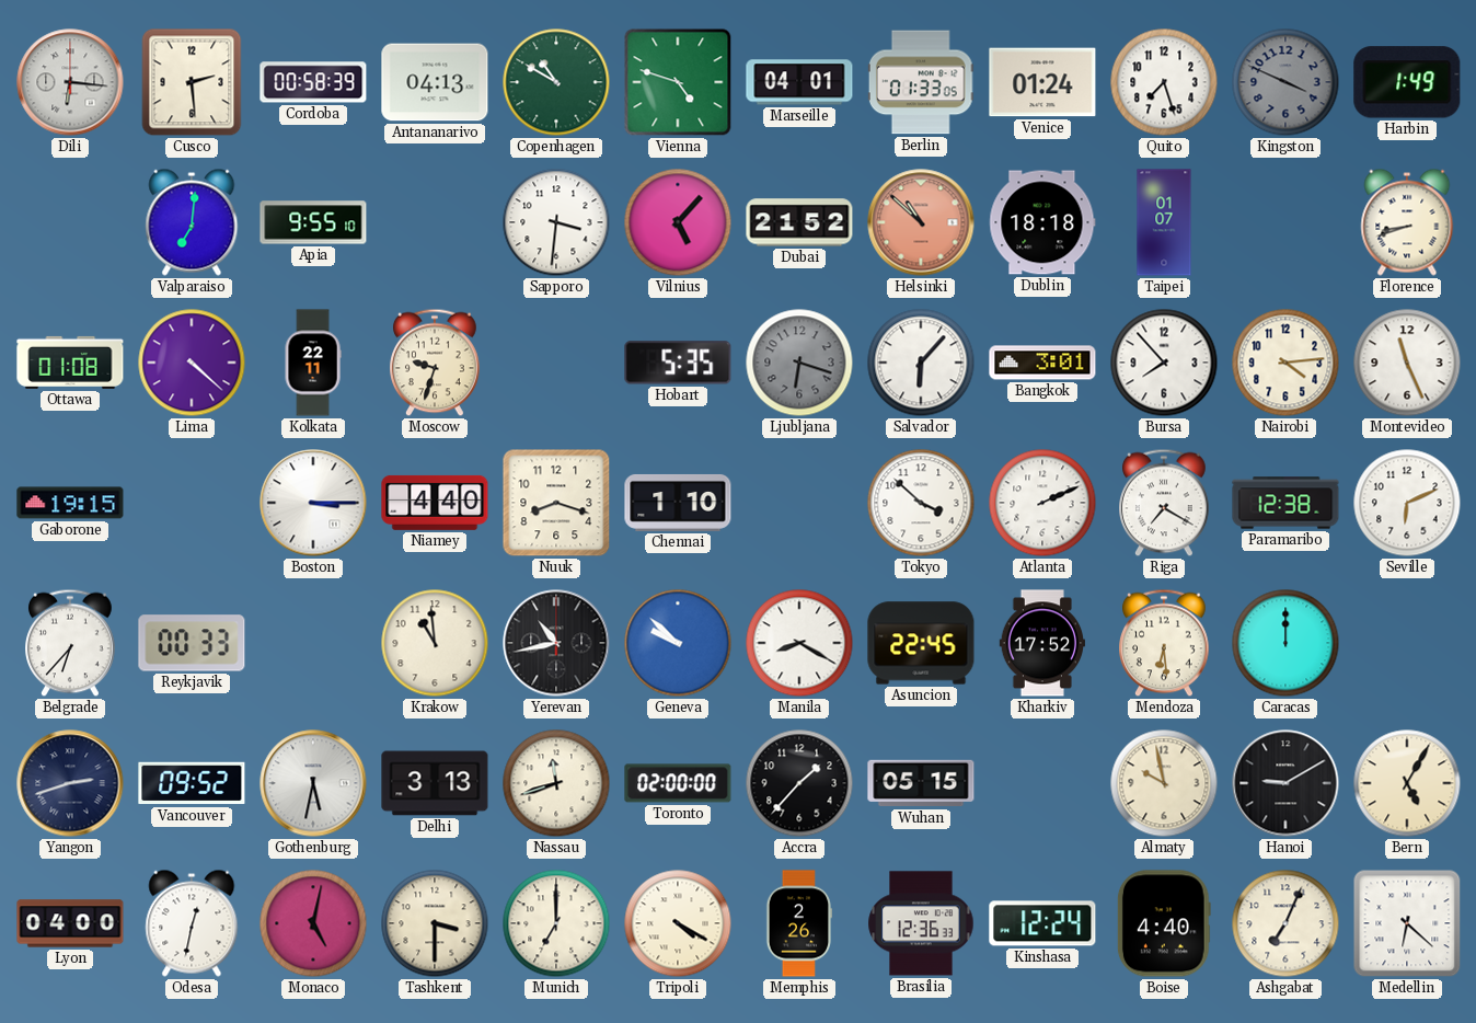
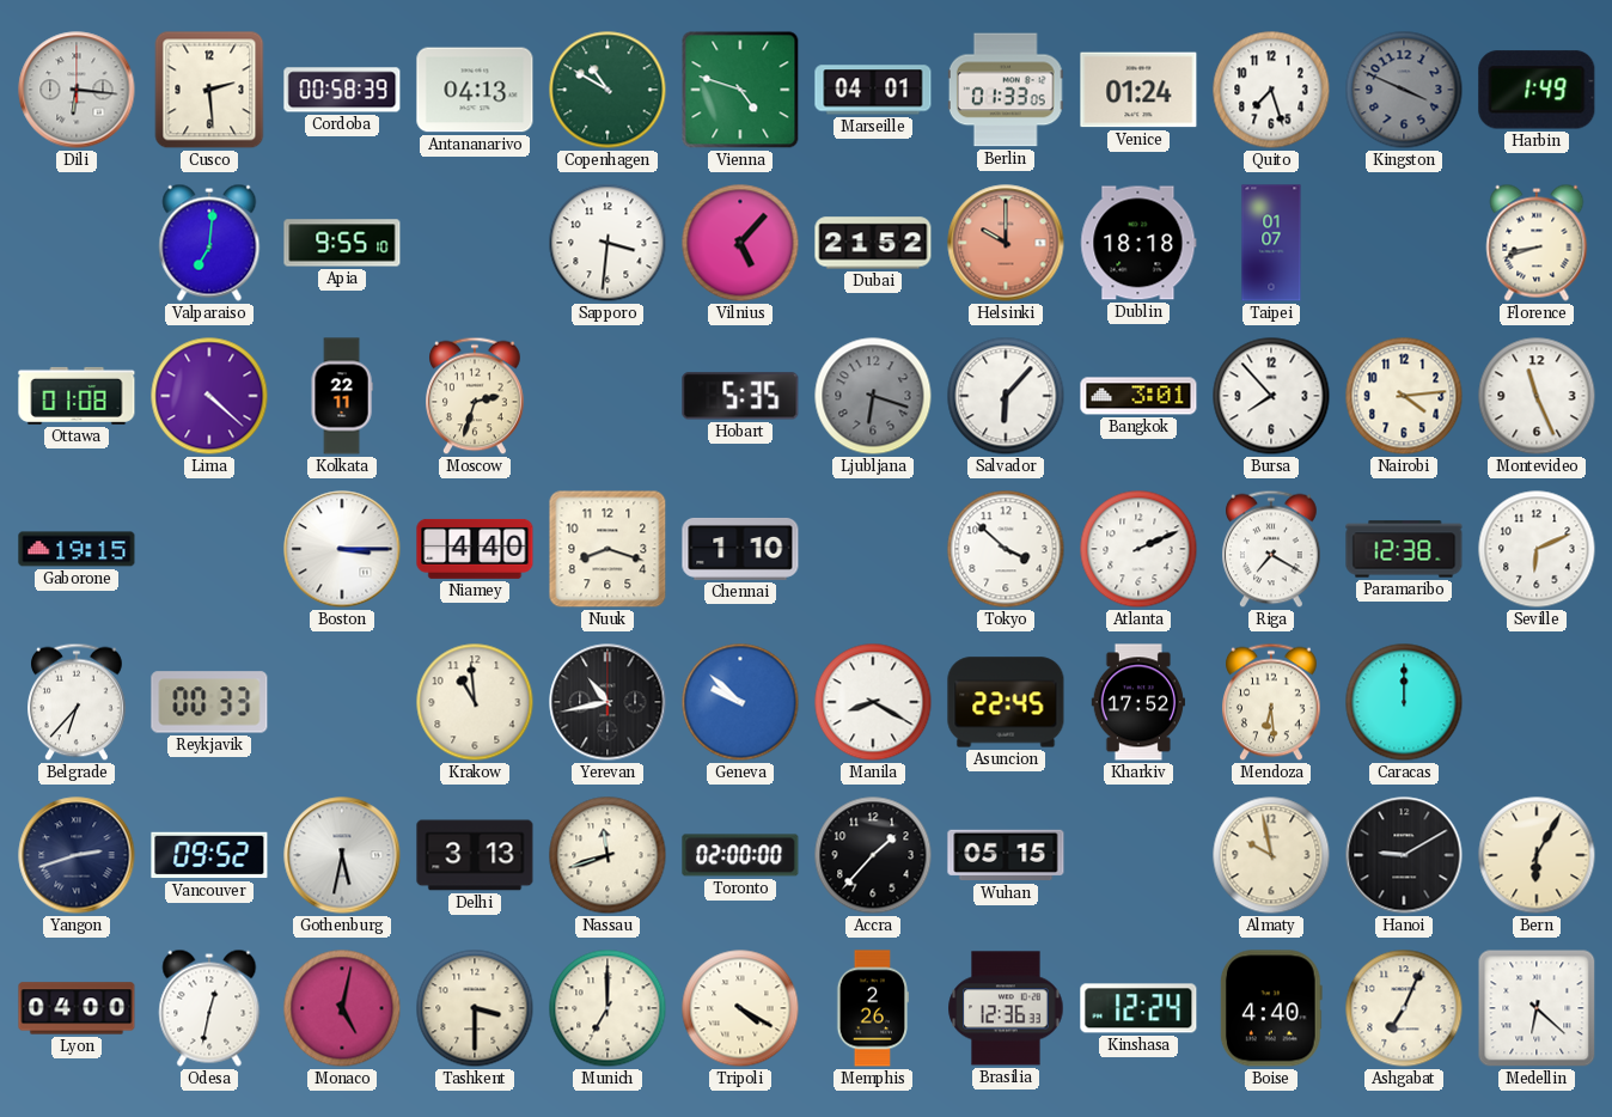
Helsinki: 10:52 -> 10:00
Moscow: 9:33 -> 2:33
Bern: 5:05 -> 6:05
